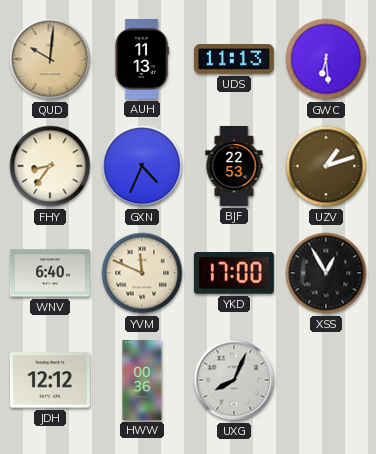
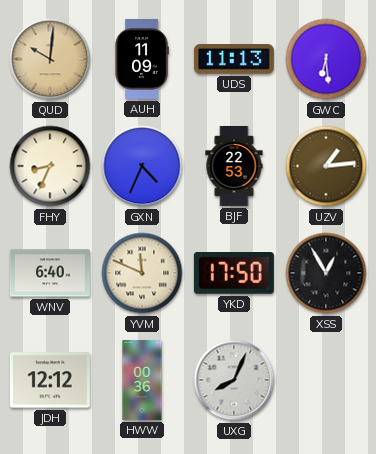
AUH: 11:13 -> 11:09
FHY: 8:36 -> 8:34
UZV: 1:12 -> 1:14
YKD: 17:00 -> 17:50
